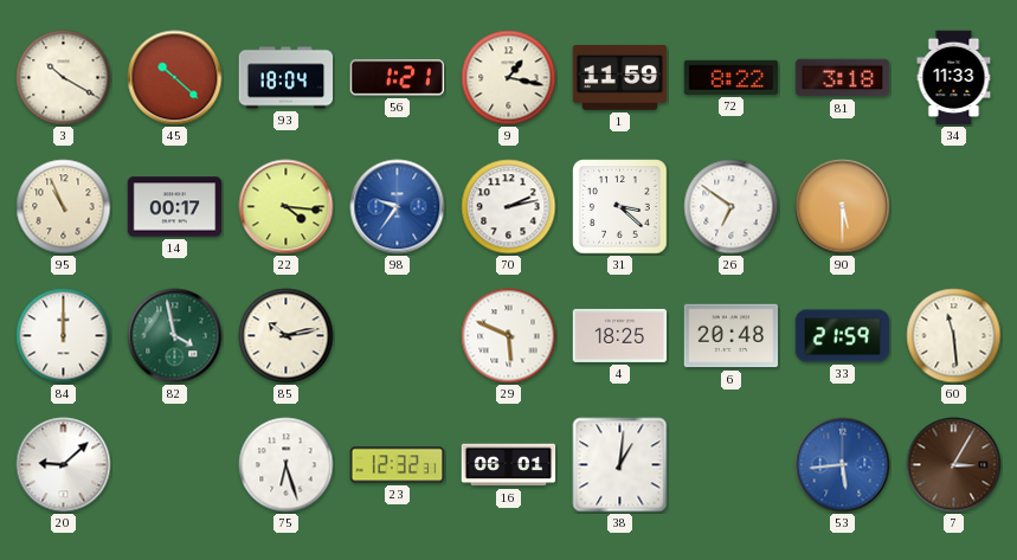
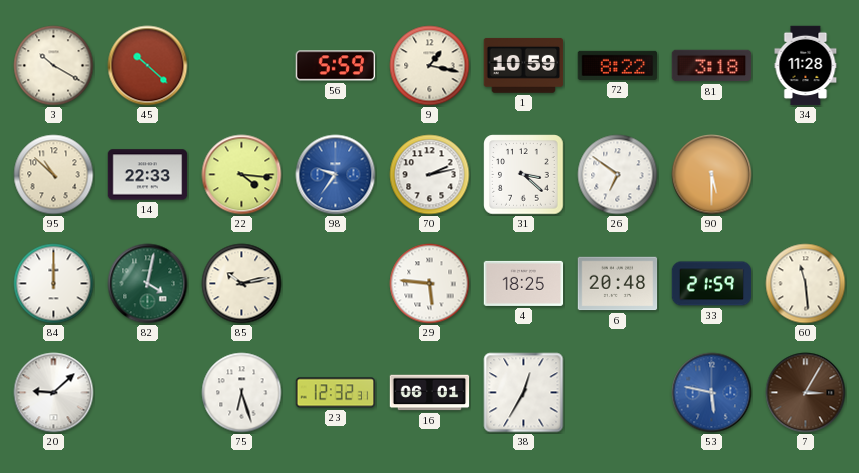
93: 18:04 -> none
56: 1:21 -> 5:59
1: 11:59 -> 10:59
34: 11:33 -> 11:28
95: 10:56 -> 10:52
14: 00:17 -> 22:33
82: 3:58 -> 4:02
29: 5:49 -> 5:46
38: 1:01 -> 12:35
53: 5:44 -> 5:47
